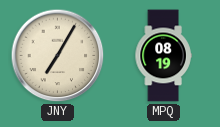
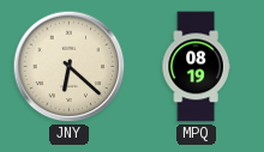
JNY: 7:05 -> 6:22
